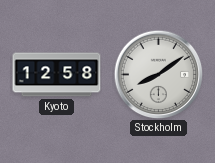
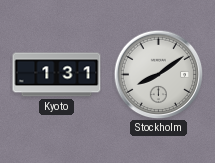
Kyoto: 12:58 -> 1:31
